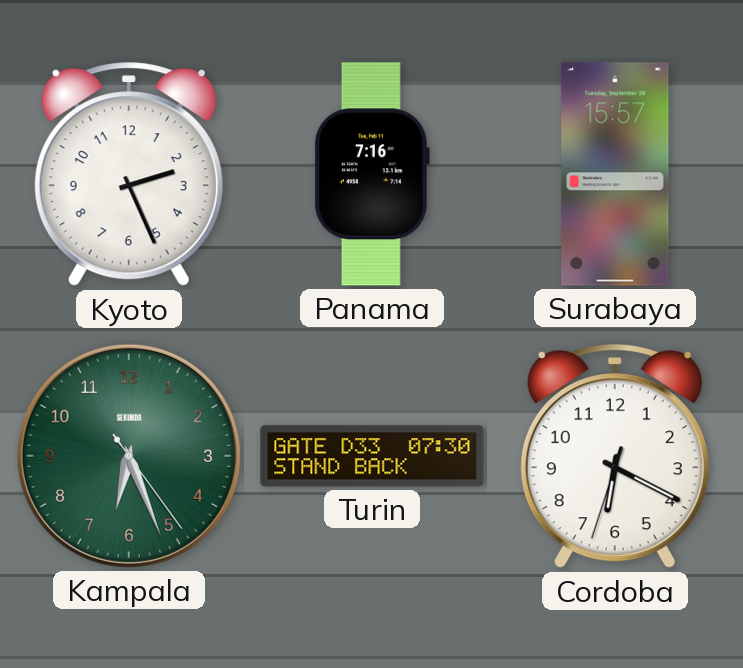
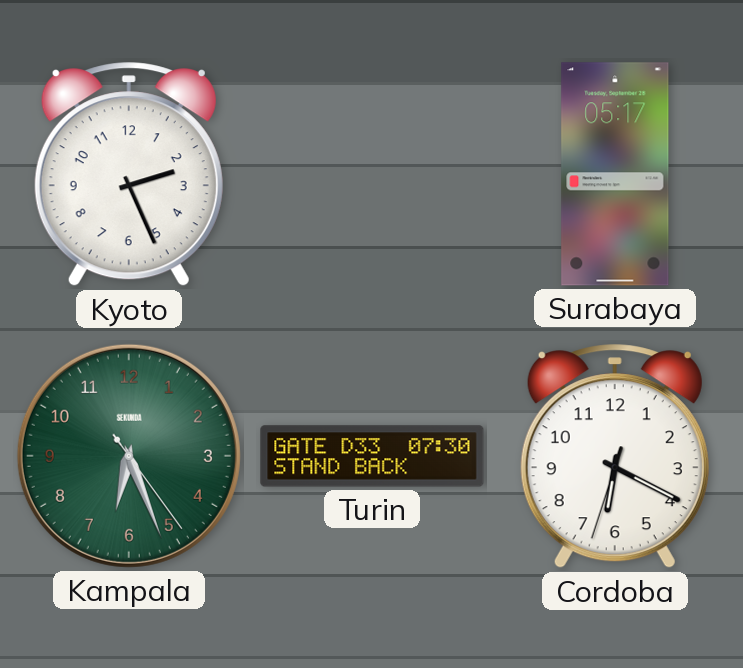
Panama: 7:16 -> none
Surabaya: 15:57 -> 05:17
